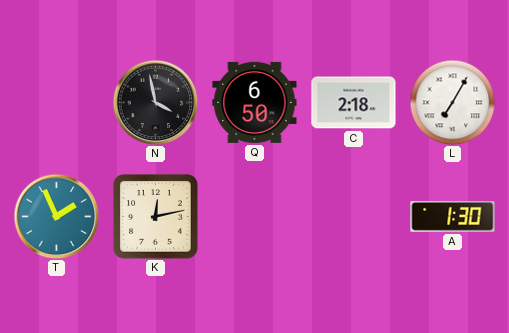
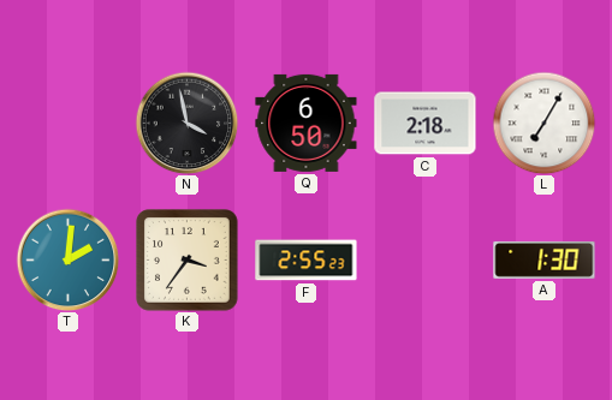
T: 1:56 -> 2:01
K: 12:13 -> 3:36
F: none -> 2:55
